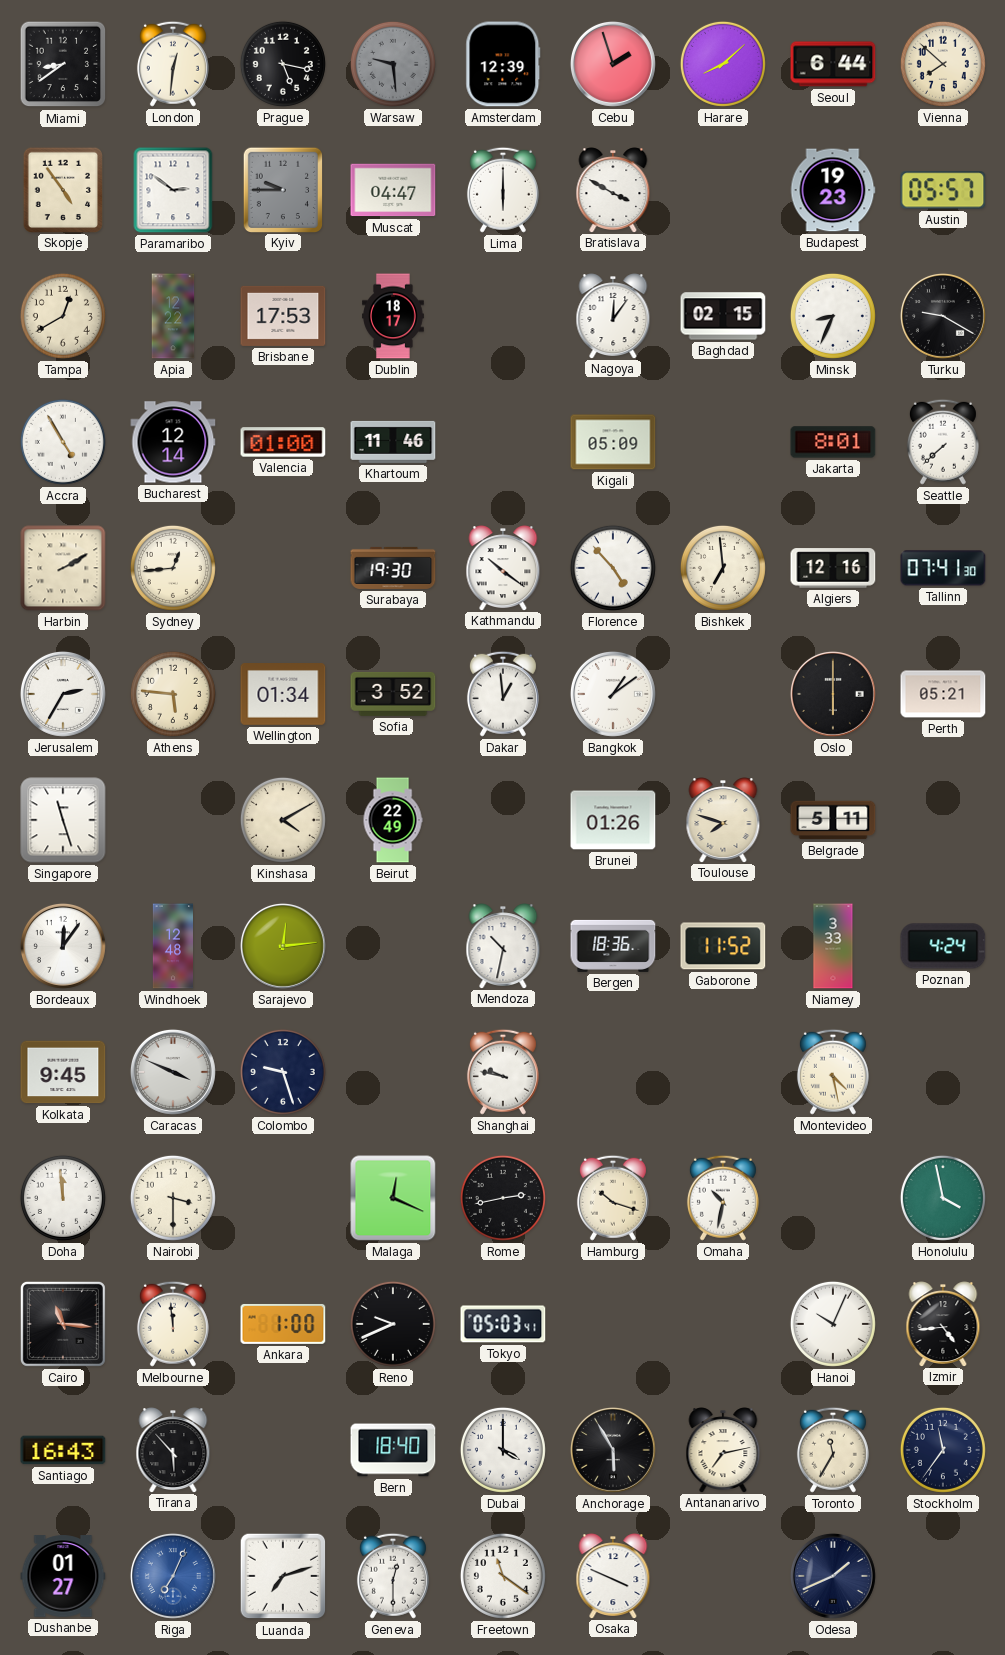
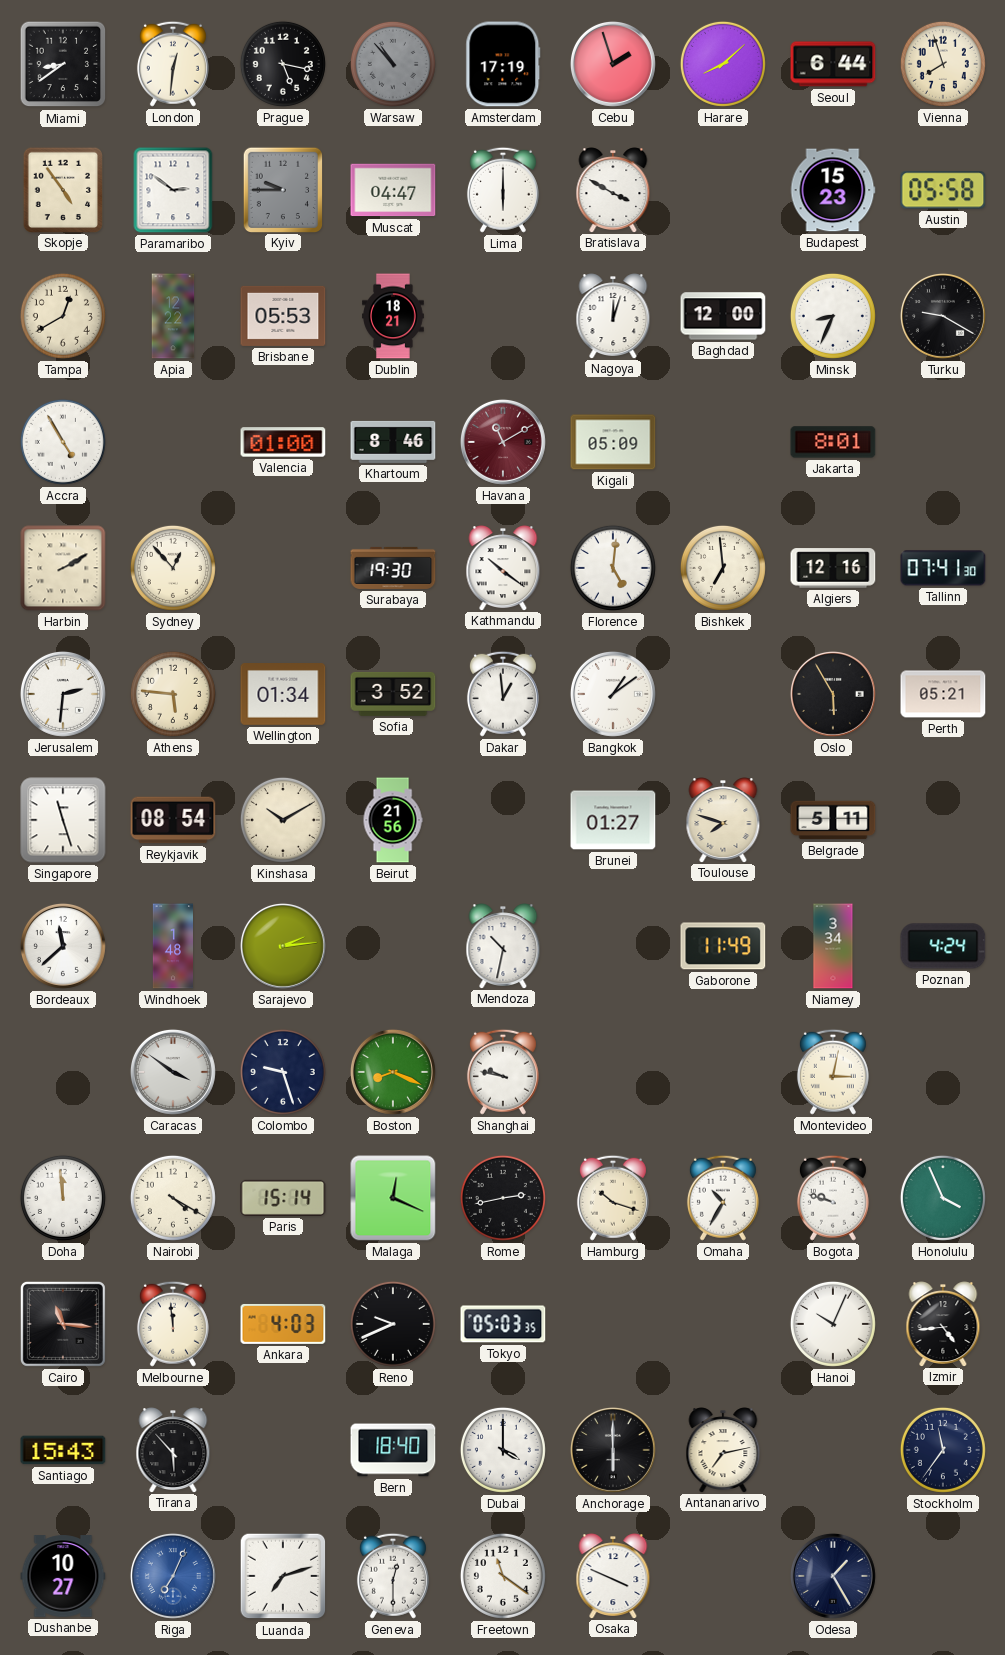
Warsaw: 9:29 -> 10:53
Amsterdam: 12:39 -> 17:19
Vienna: 7:52 -> 7:57
Budapest: 19:23 -> 15:23
Austin: 05:57 -> 05:58
Brisbane: 17:53 -> 05:53
Dublin: 18:17 -> 18:21
Nagoya: 12:06 -> 12:03
Baghdad: 02:15 -> 12:00
Bucharest: 12:14 -> none
Khartoum: 11:46 -> 8:46
Havana: none -> 11:10
Seattle: 7:38 -> none
Sydney: 12:44 -> 12:53
Florence: 4:53 -> 5:01
Jerusalem: 2:35 -> 2:31
Oslo: 6:00 -> 5:55
Reykjavik: none -> 08:54
Kinshasa: 4:10 -> 10:10
Beirut: 22:49 -> 21:56
Brunei: 01:26 -> 01:27
Bordeaux: 12:06 -> 11:38
Windhoek: 12:48 -> 1:48
Sarajevo: 12:14 -> 2:14
Bergen: 18:36 -> none
Gaborone: 11:52 -> 11:49
Niamey: 3:33 -> 3:34
Kolkata: 9:45 -> none
Caracas: 3:49 -> 3:51
Boston: none -> 8:19
Montevideo: 4:28 -> 3:02
Nairobi: 3:30 -> 4:20
Paris: none -> 15:14
Omaha: 10:32 -> 10:35
Bogota: none -> 9:48
Honolulu: 3:58 -> 3:56
Ankara: 1:00 -> 4:03
Tokyo: 05:03:41 -> 05:03:35
Santiago: 16:43 -> 15:43
Anchorage: 5:55 -> 6:00
Toronto: 11:35 -> none
Dushanbe: 01:27 -> 10:27
Odesa: 1:41 -> 1:25
